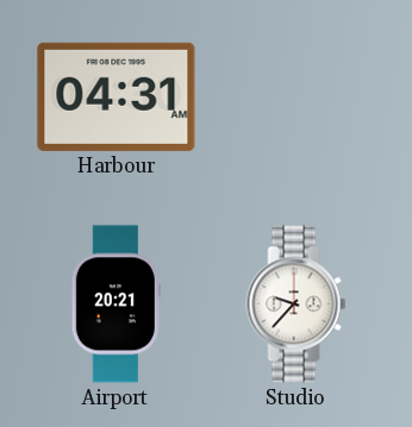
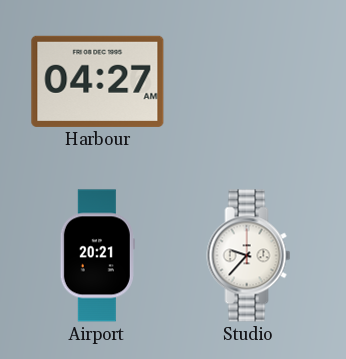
Harbour: 04:31 -> 04:27
